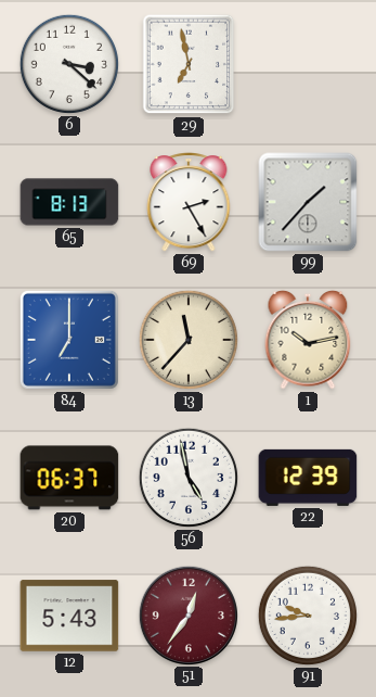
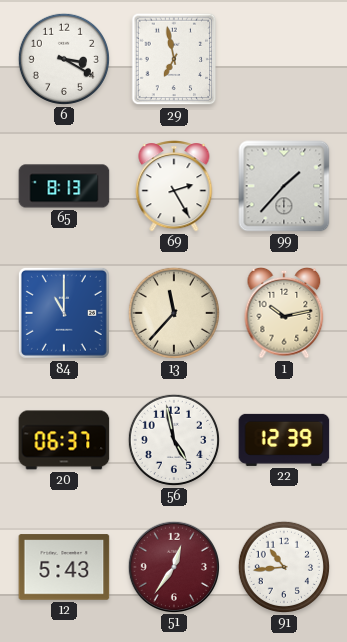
6: 3:22 -> 3:20
84: 7:00 -> 11:00
91: 9:44 -> 10:44
